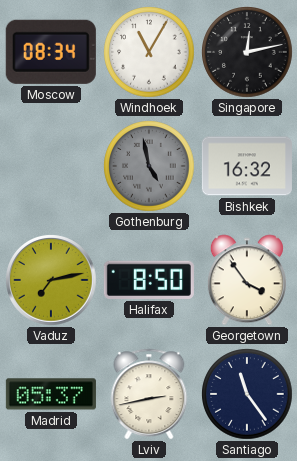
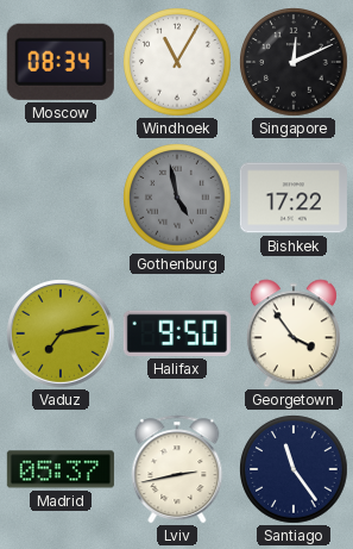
Singapore: 12:13 -> 12:11
Bishkek: 16:32 -> 17:22
Halifax: 8:50 -> 9:50
